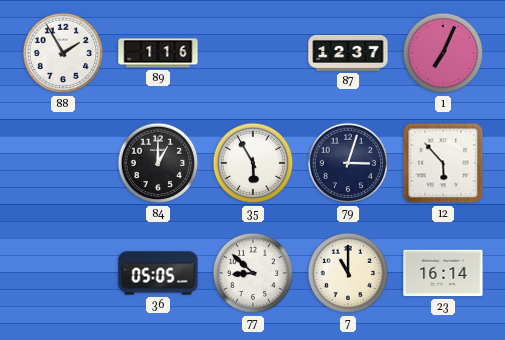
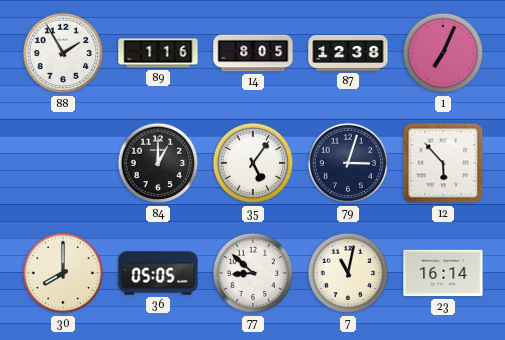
14: none -> 8:05
87: 12:37 -> 12:38
35: 5:55 -> 5:06
30: none -> 8:00
7: 11:00 -> 11:02
